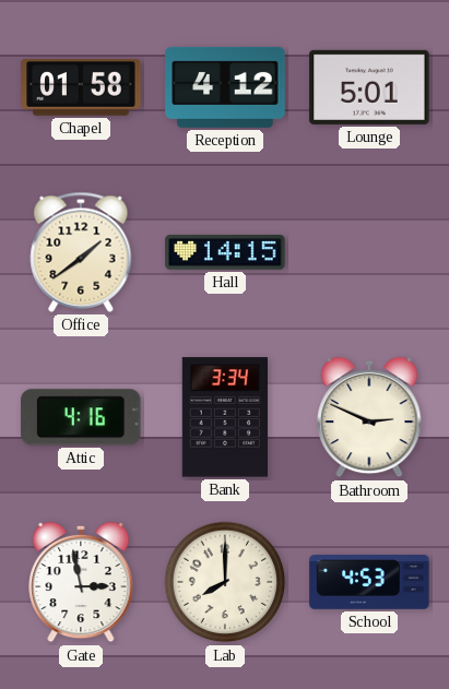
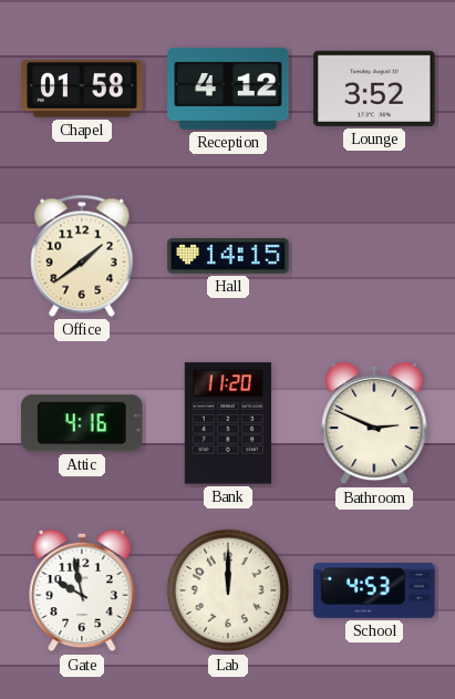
Lounge: 5:01 -> 3:52
Bank: 3:34 -> 11:20
Gate: 2:58 -> 9:58
Lab: 8:00 -> 12:00
